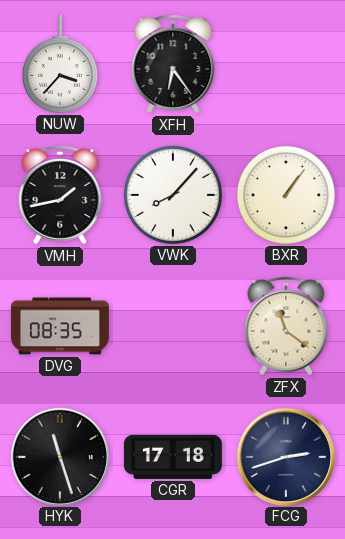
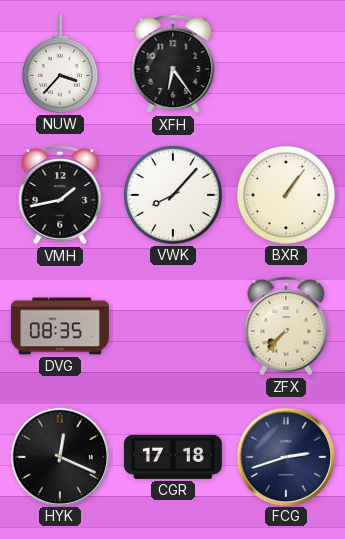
ZFX: 11:21 -> 7:37
HYK: 11:27 -> 12:19
